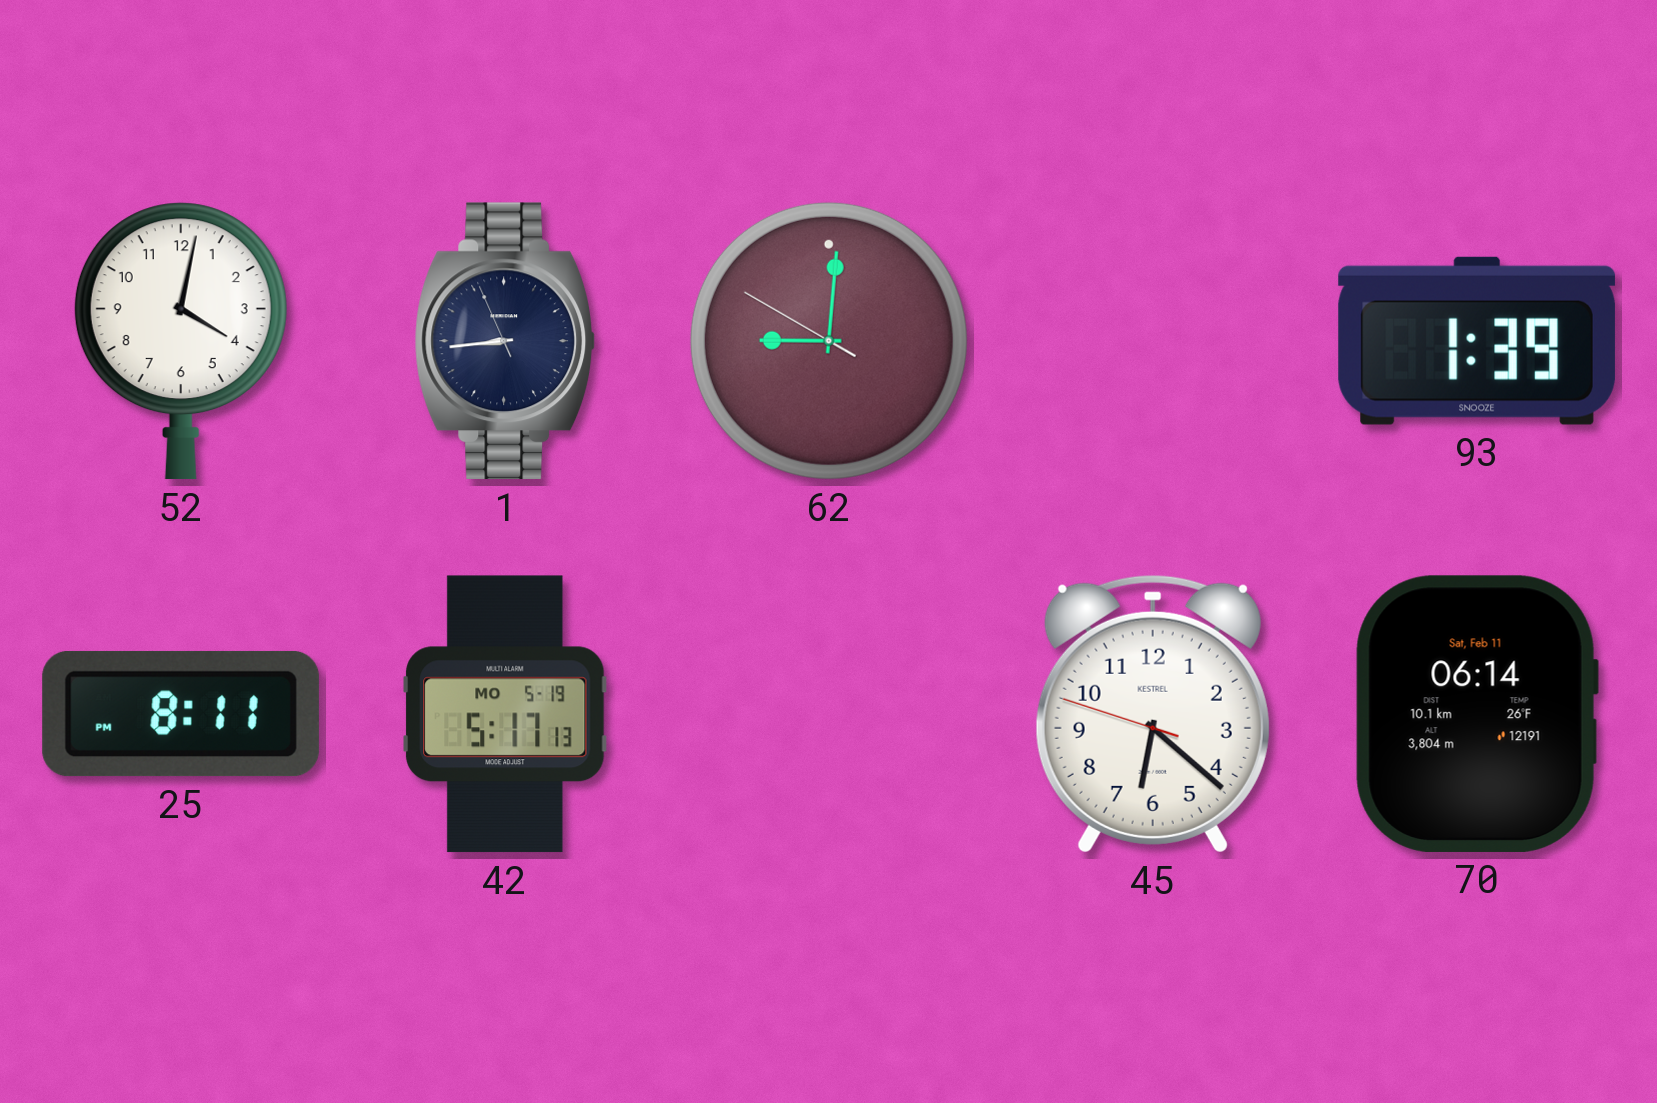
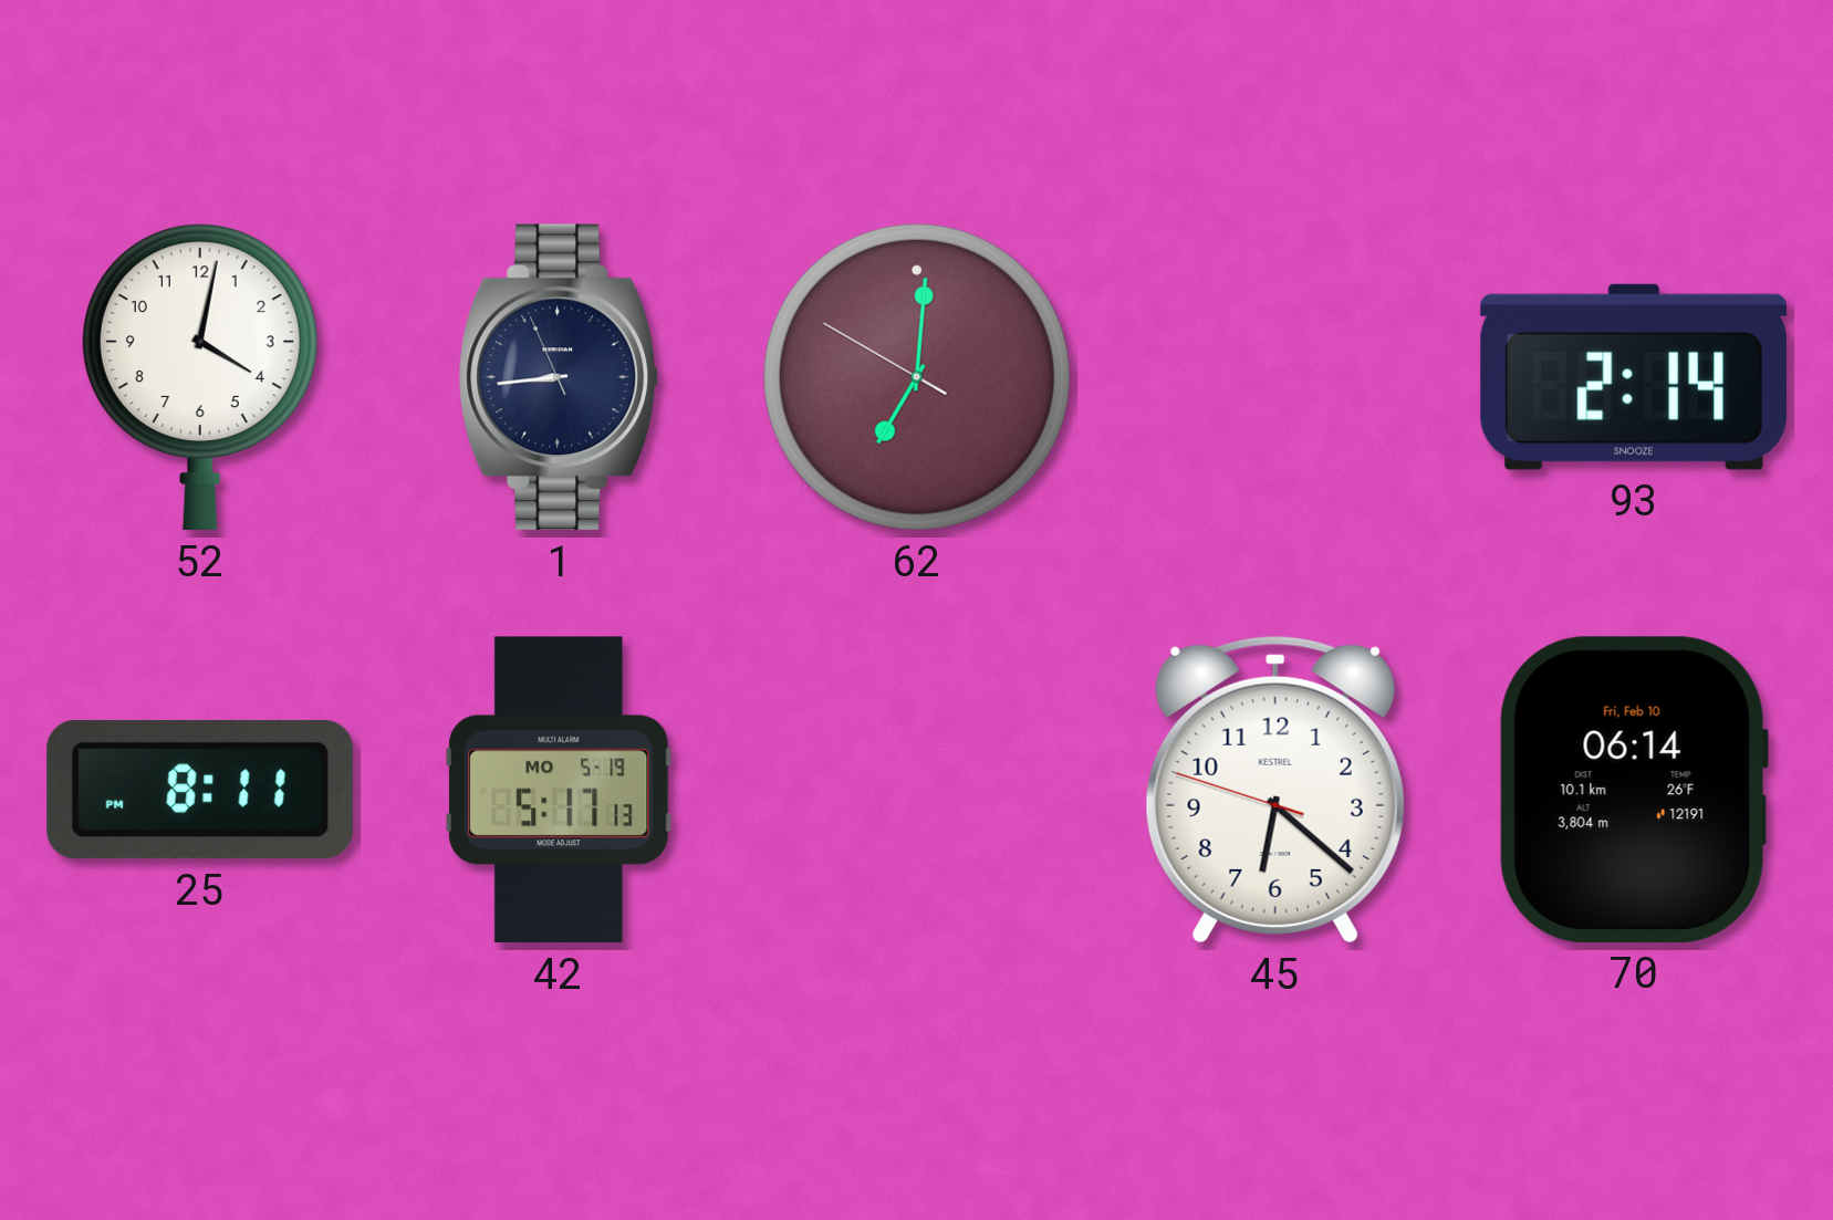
62: 9:00 -> 7:00
93: 1:39 -> 2:14
70 date: Sat, Feb 11 -> Fri, Feb 10
